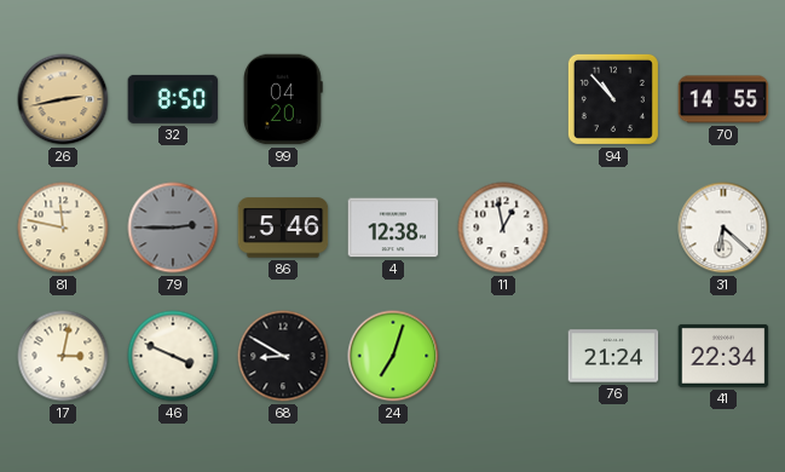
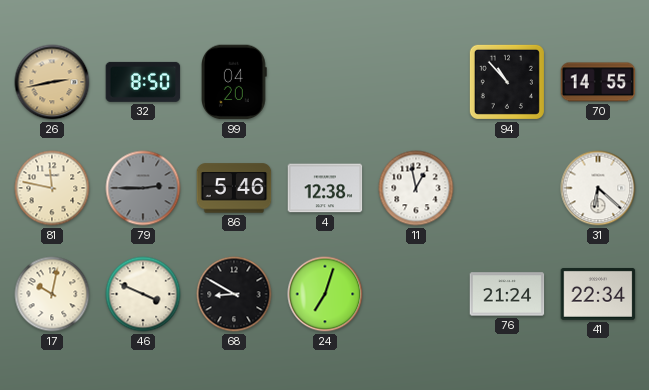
17: 3:02 -> 10:02
